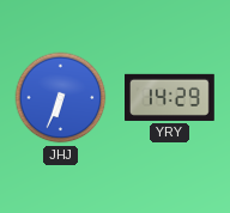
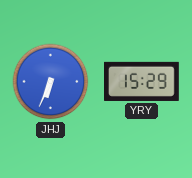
YRY: 14:29 -> 15:29
